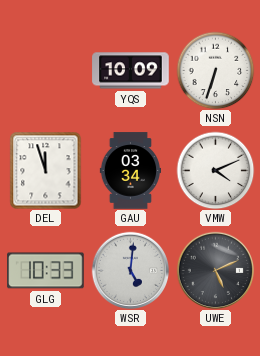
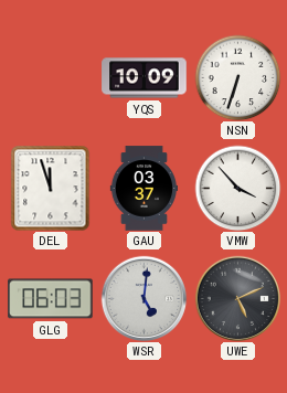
GAU: 03:34 -> 03:37
VMW: 4:11 -> 3:53
GLG: 10:33 -> 06:03
